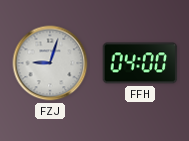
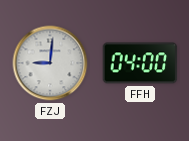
FZJ: 9:03 -> 9:01
